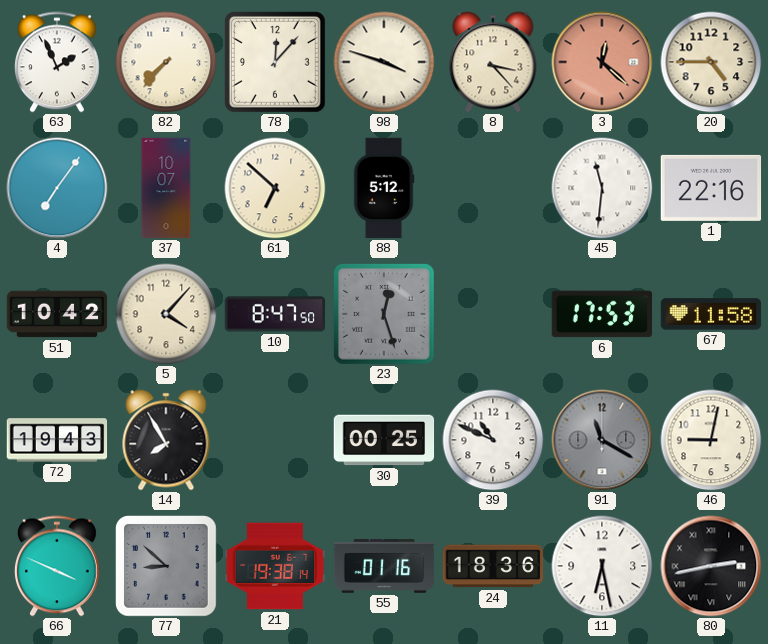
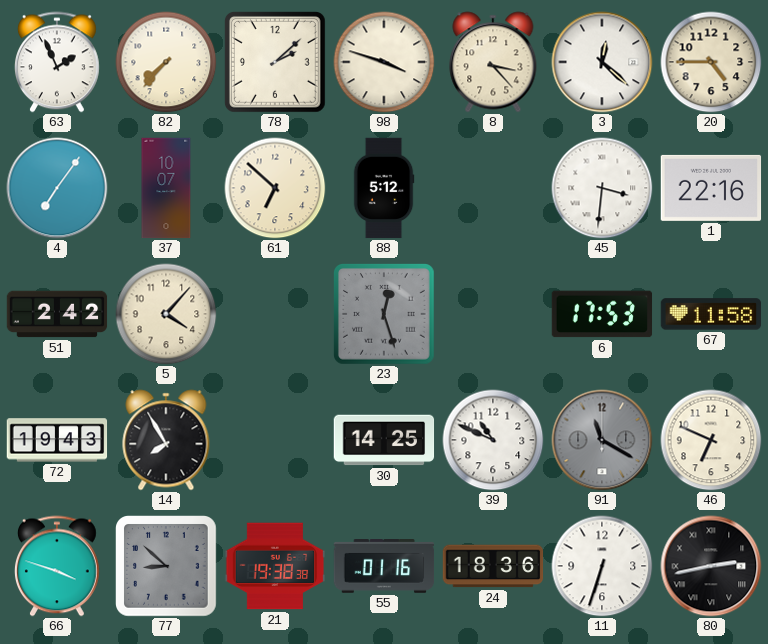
78: 12:07 -> 2:08
3 dial: salmon -> white
45: 11:31 -> 3:31
51: 10:42 -> 2:42
10: 8:47 -> none
30: 00:25 -> 14:25
46: 9:02 -> 6:49
66: 3:49 -> 3:48
21: 19:38:14 -> 19:38:38
11: 6:28 -> 6:33
